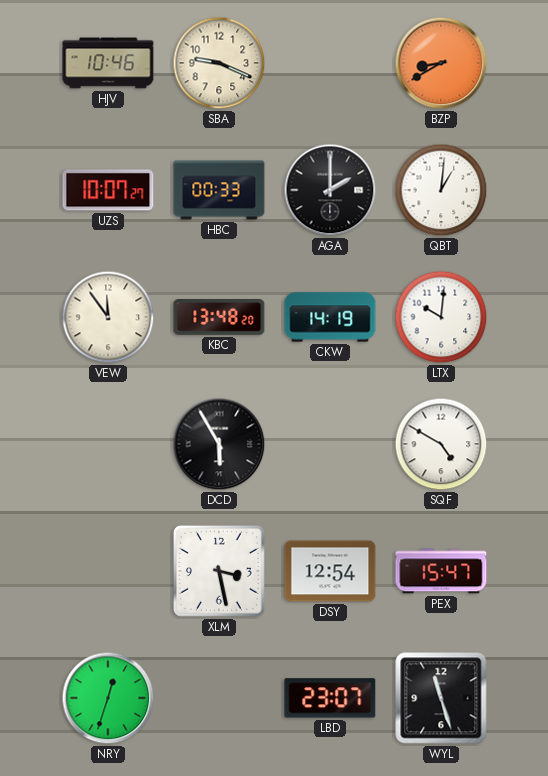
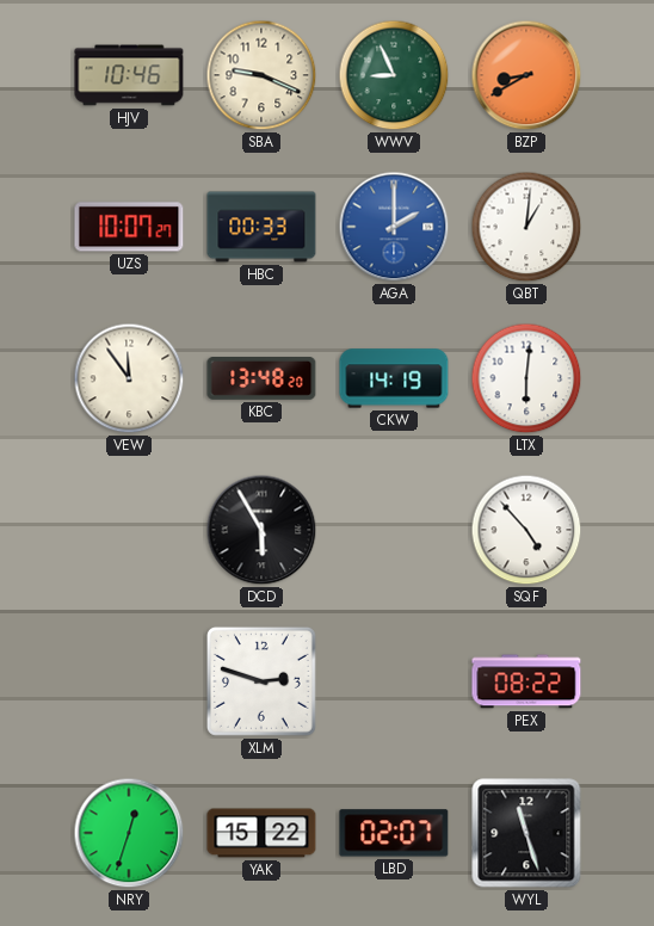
WWV: none -> 8:56
AGA dial: black -> blue
LTX: 10:01 -> 6:01
SQF: 4:50 -> 4:53
XLM: 3:28 -> 2:48
DSY: 12:54 -> none
PEX: 15:47 -> 08:22
YAK: none -> 15:22
LBD: 23:07 -> 02:07
